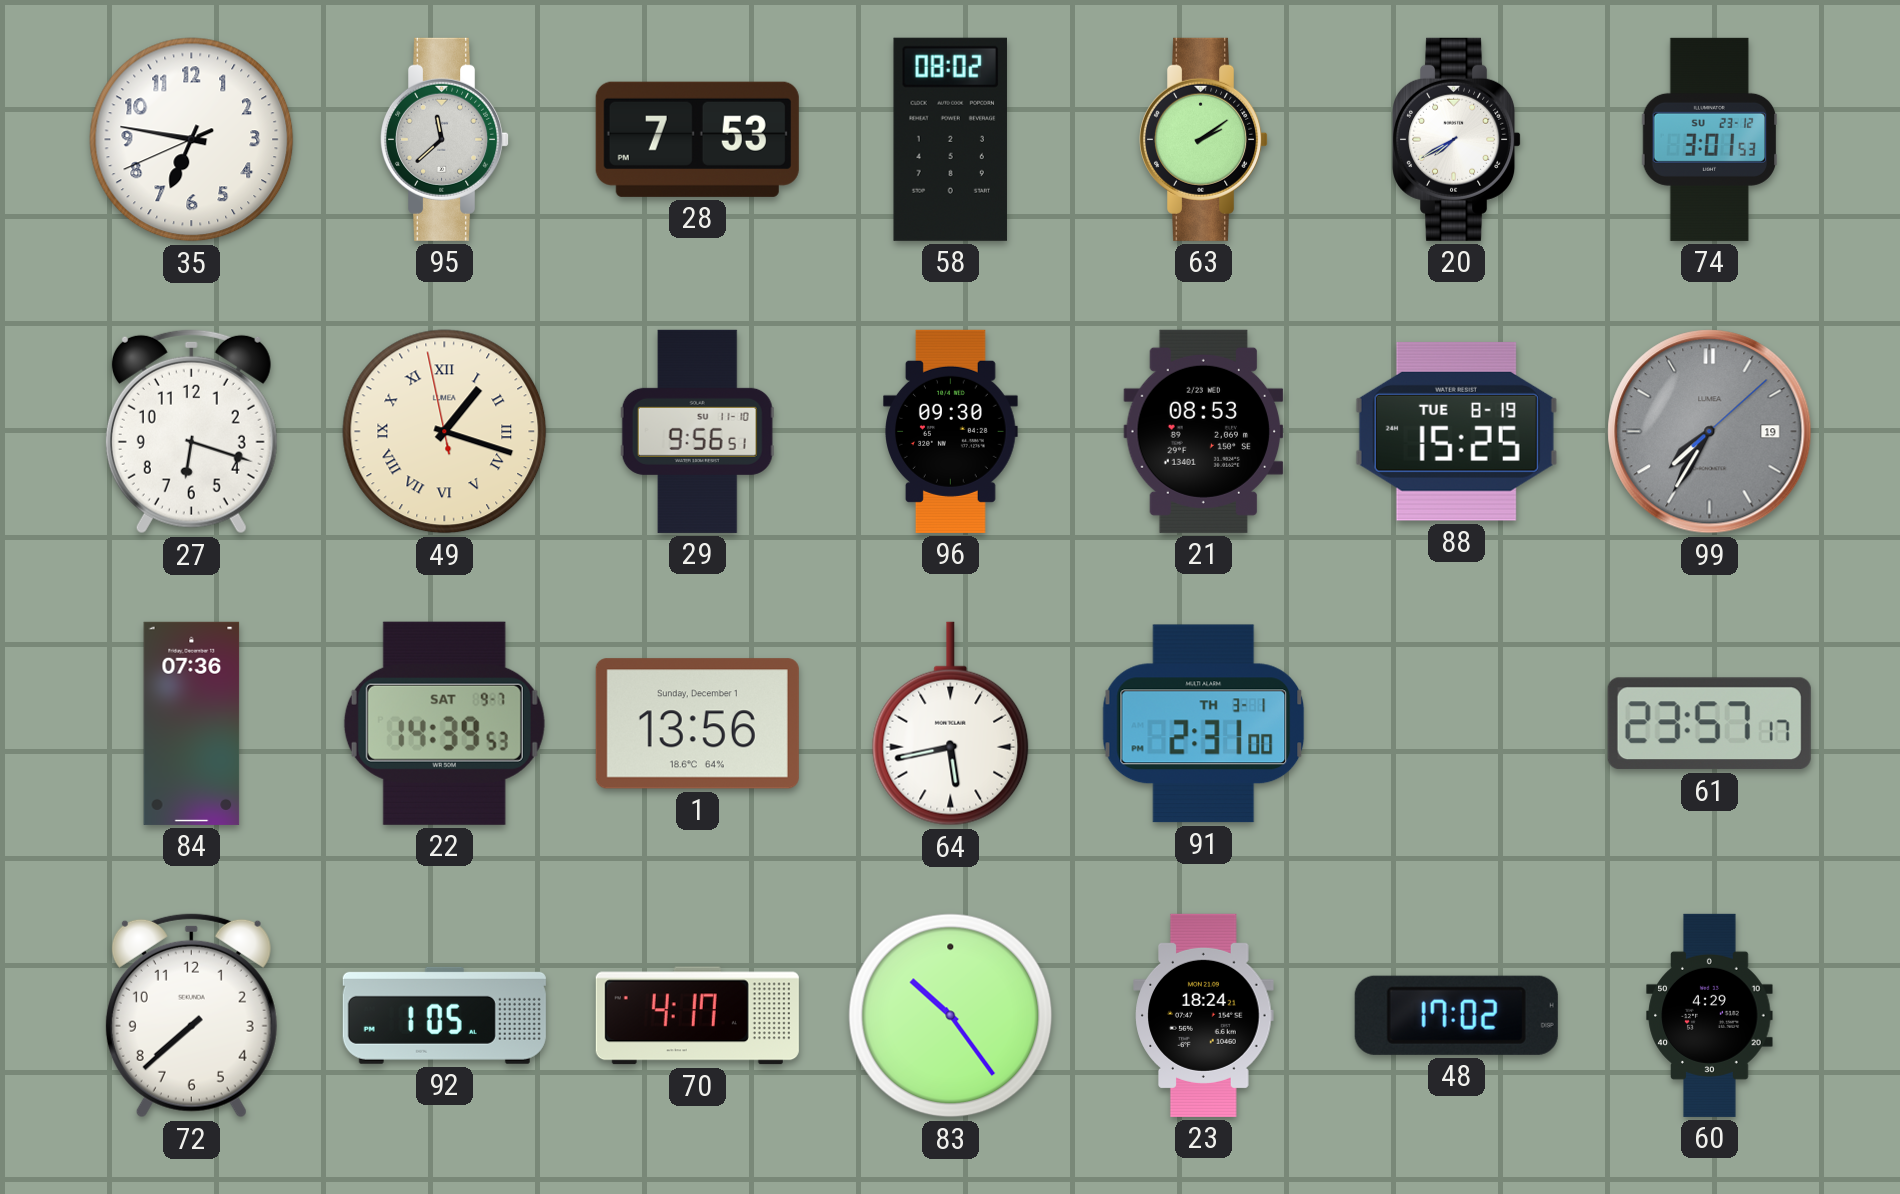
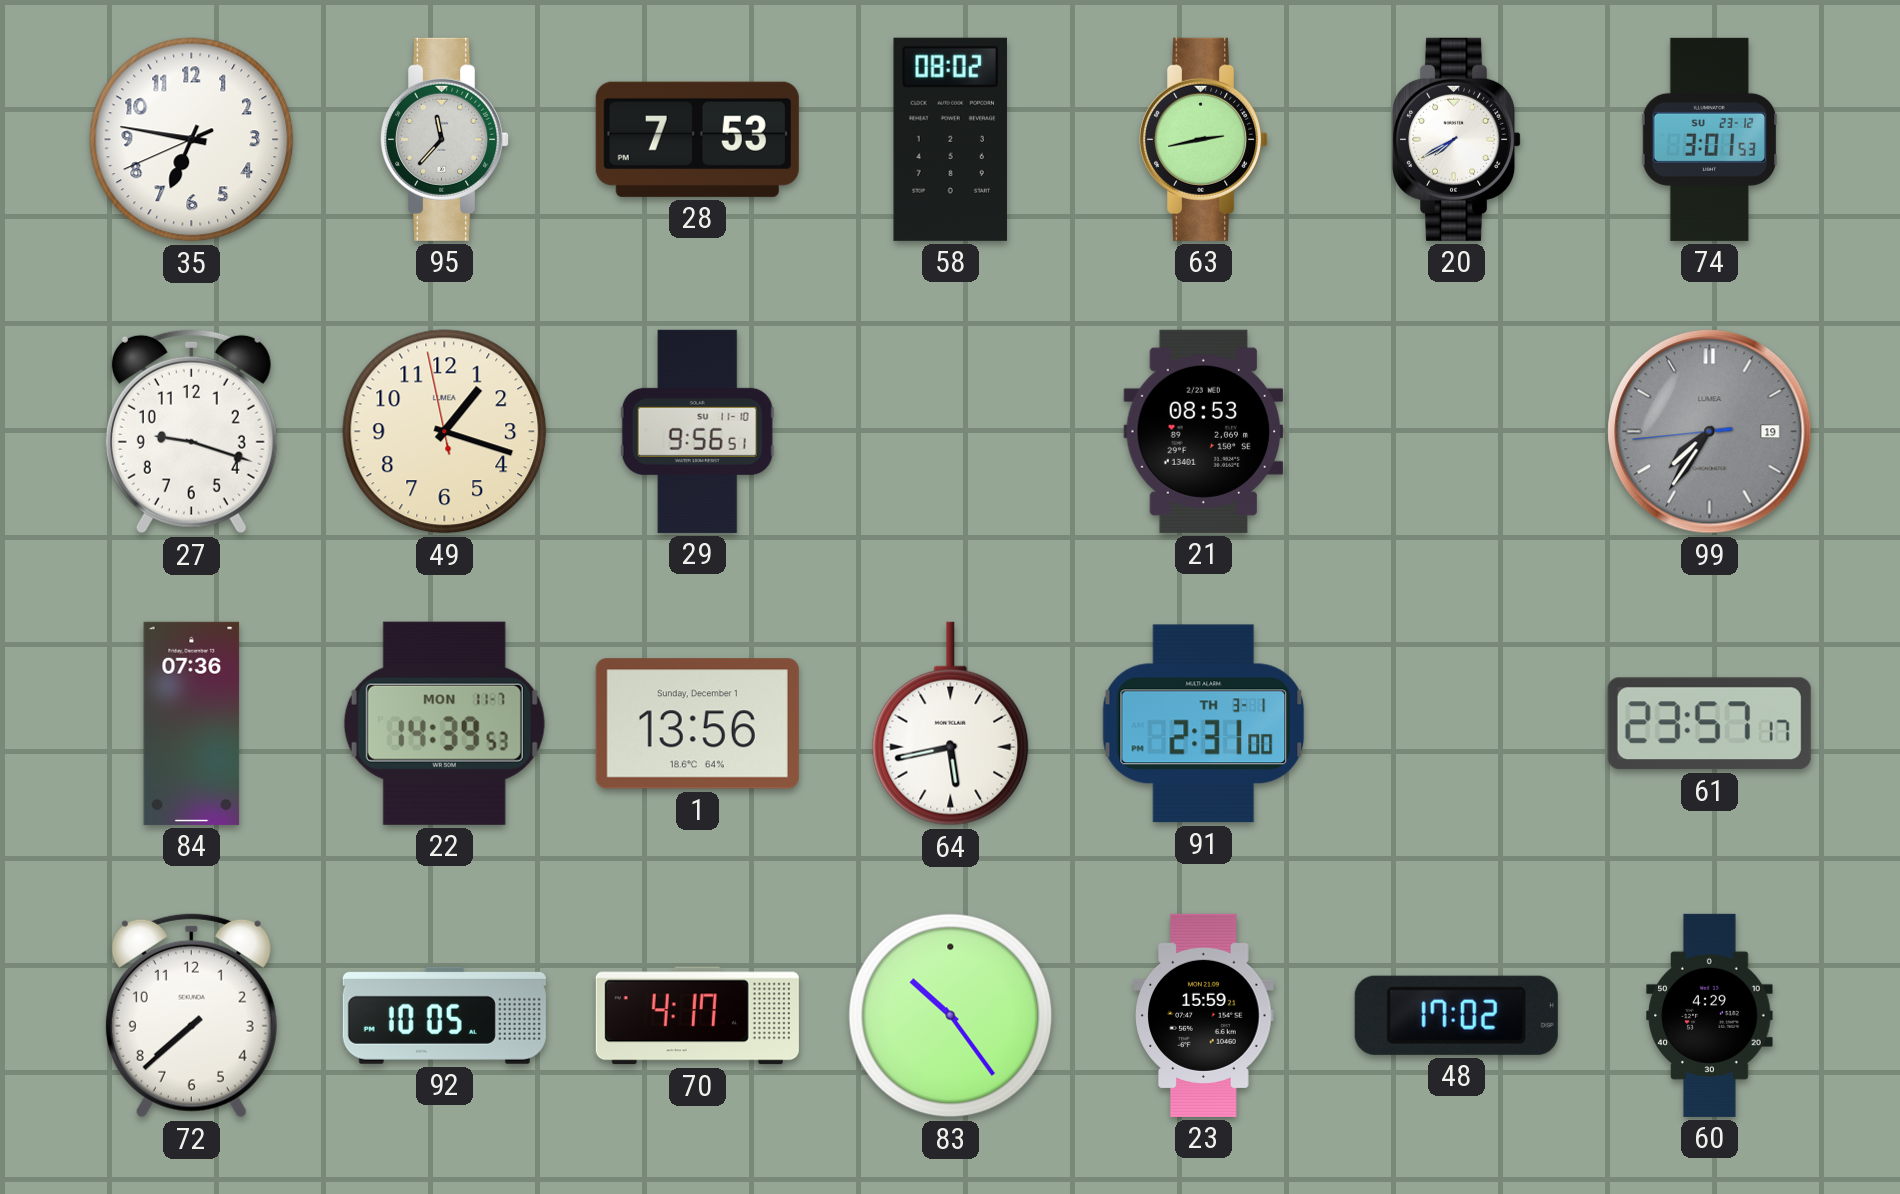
95: 11:38 -> 11:37
63: 2:09 -> 2:43
27: 6:18 -> 9:18
49 numerals: Roman -> Arabic
96: 09:30 -> none
88: 15:25 -> none
99: 7:35:08 -> 7:35:44
22 date: SAT 9-7 -> MON 11-7
92: 1:05 -> 10:05
23: 18:24 -> 15:59
